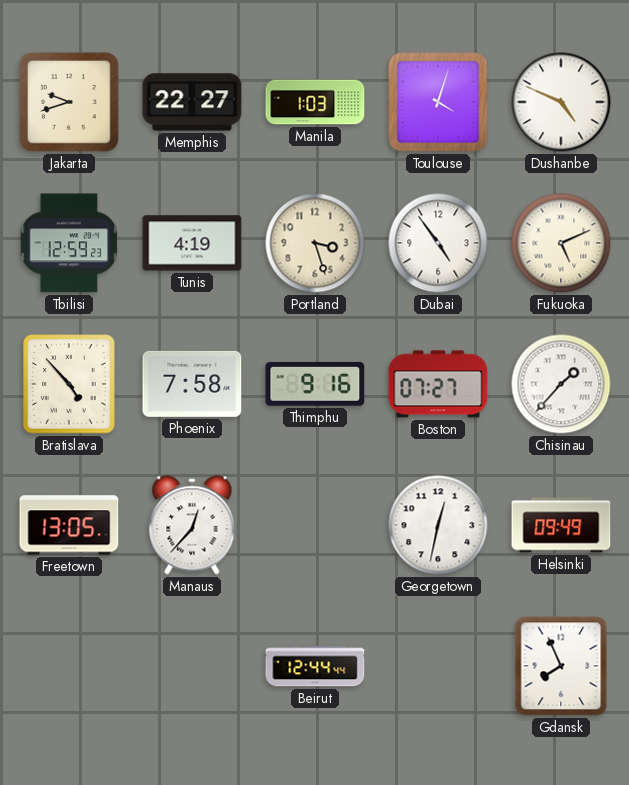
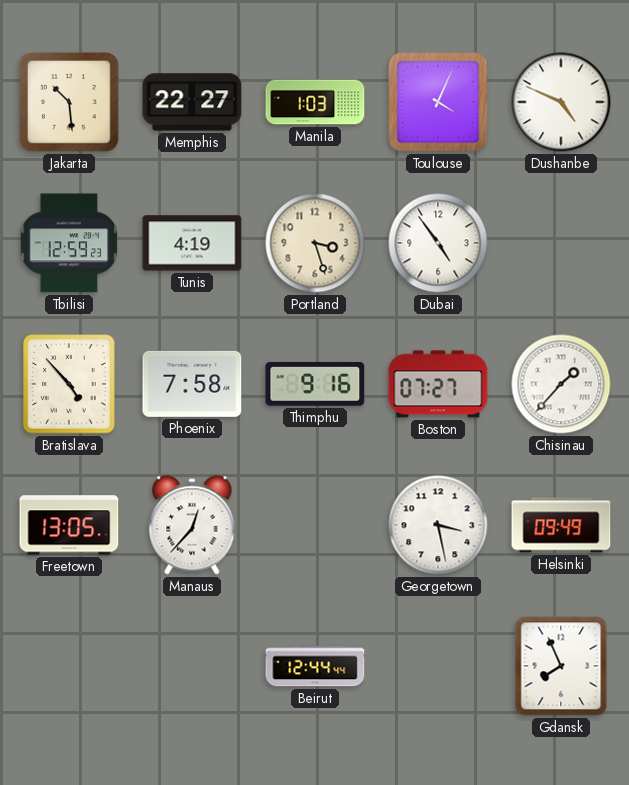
Jakarta: 9:42 -> 10:29
Toulouse: 4:03 -> 4:04
Fukuoka: 5:11 -> none
Georgetown: 12:32 -> 3:28
